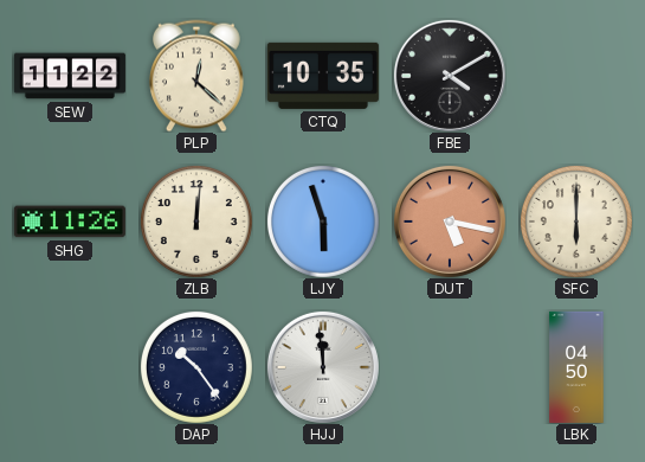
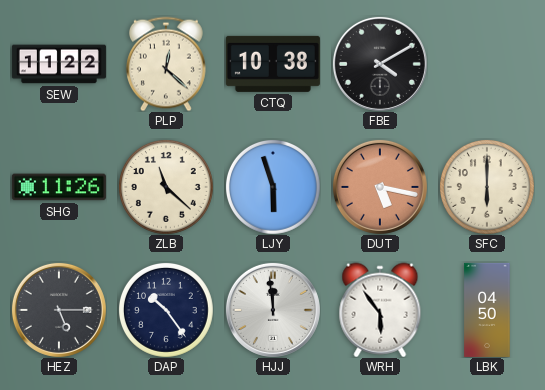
CTQ: 10:35 -> 10:38
ZLB: 12:01 -> 11:22
HEZ: none -> 5:15
WRH: none -> 5:54
